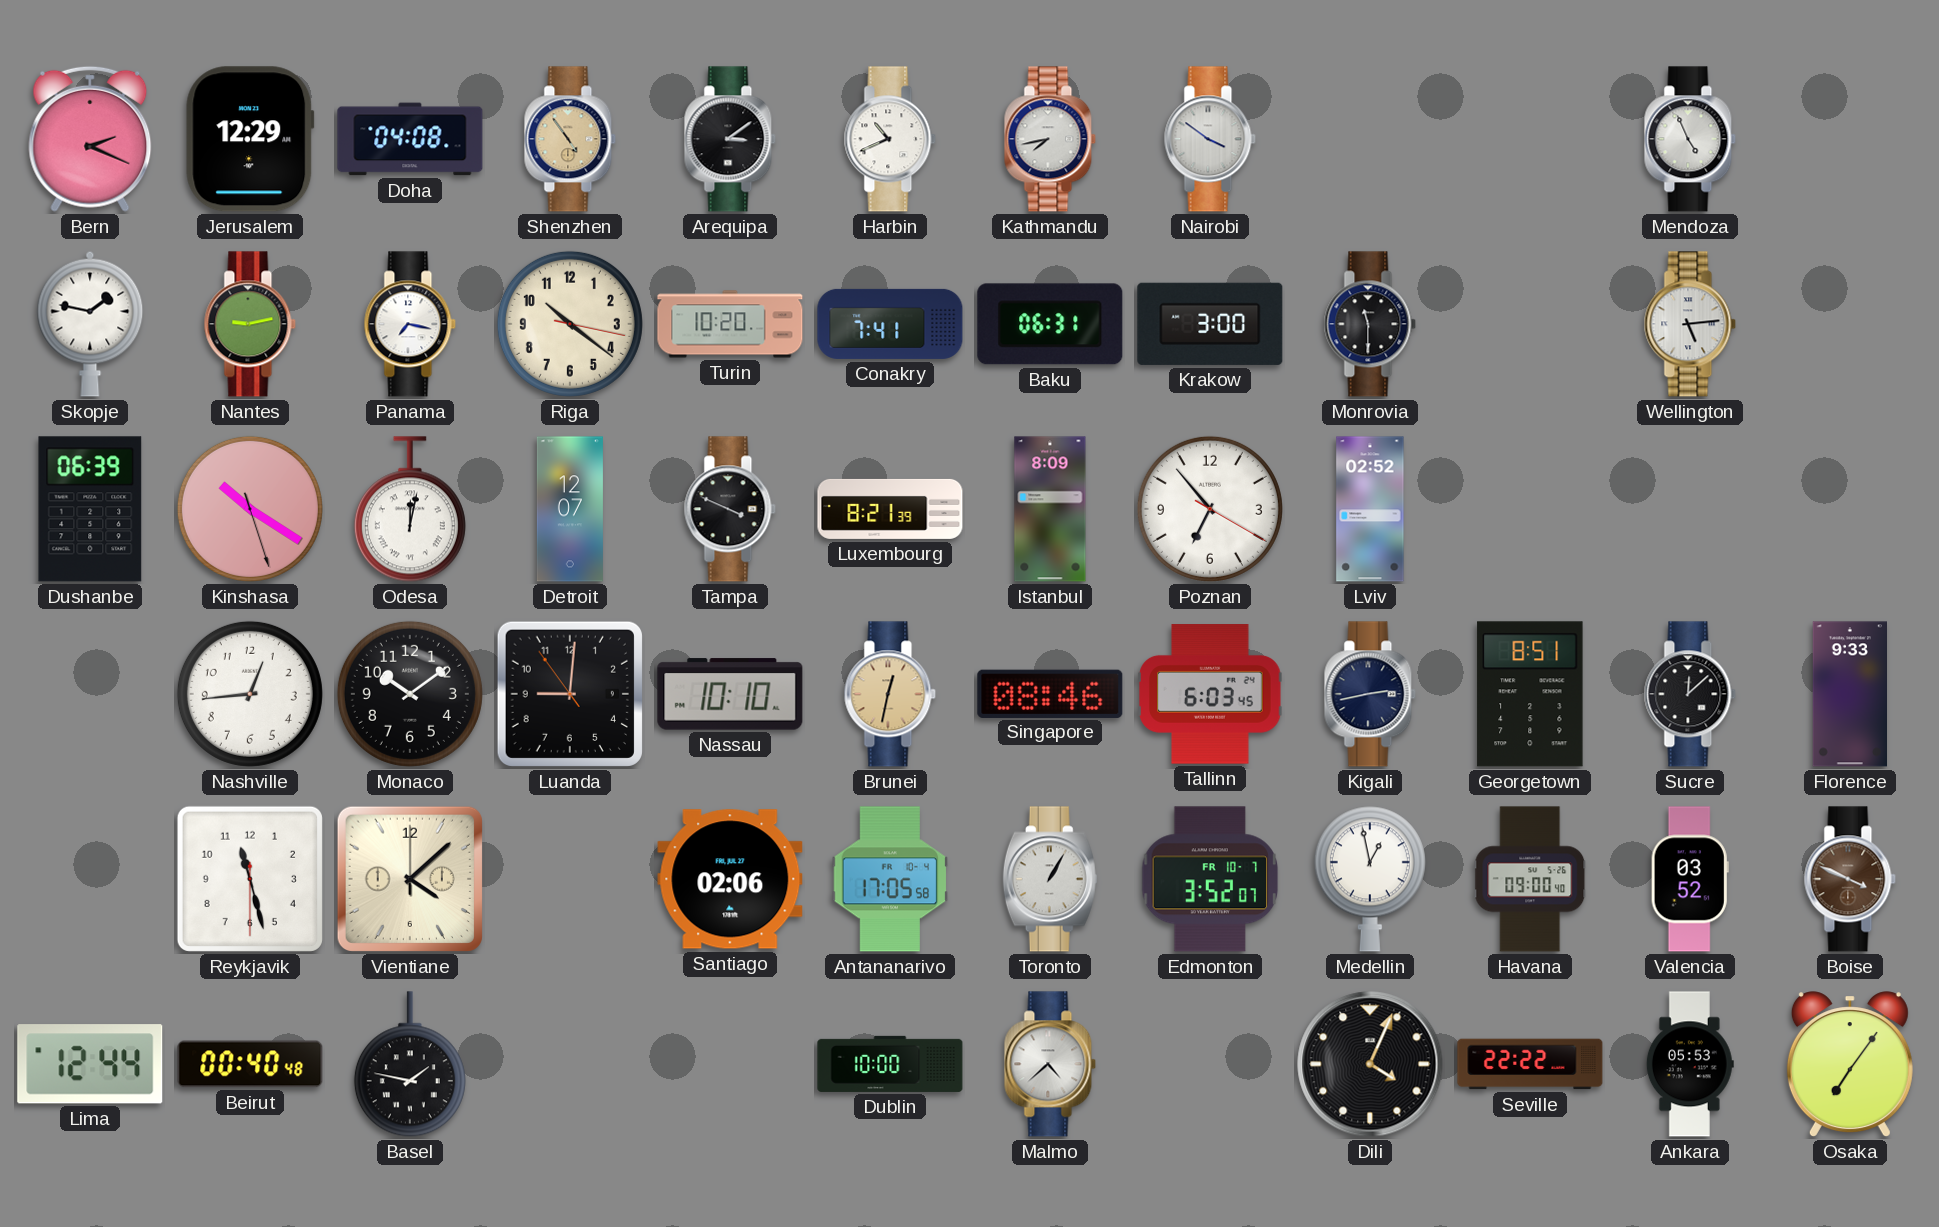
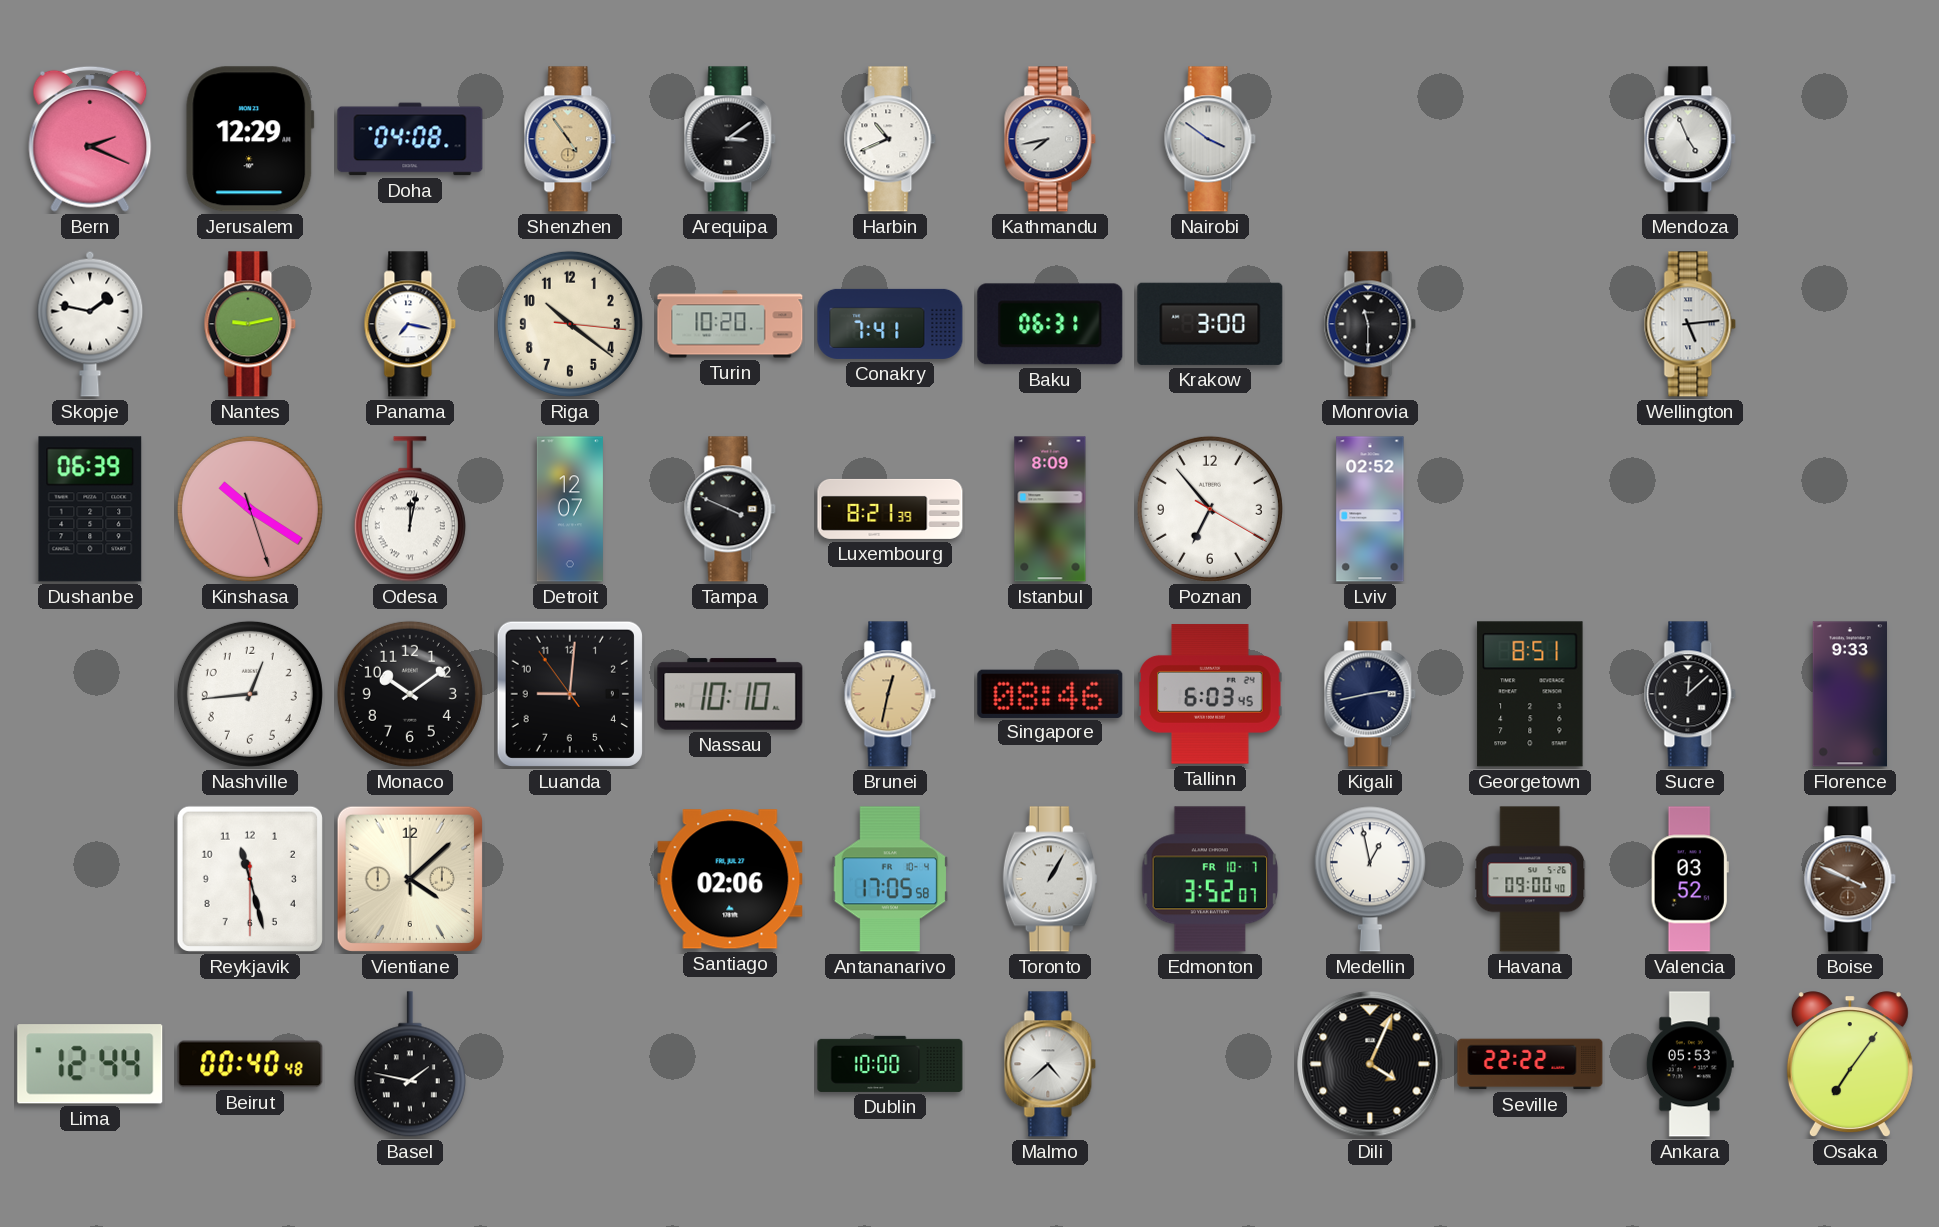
Riga: 10:21:17 -> 10:21:16
